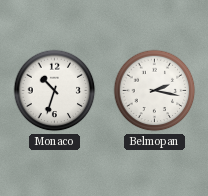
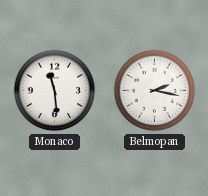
Monaco: 10:33 -> 11:29
